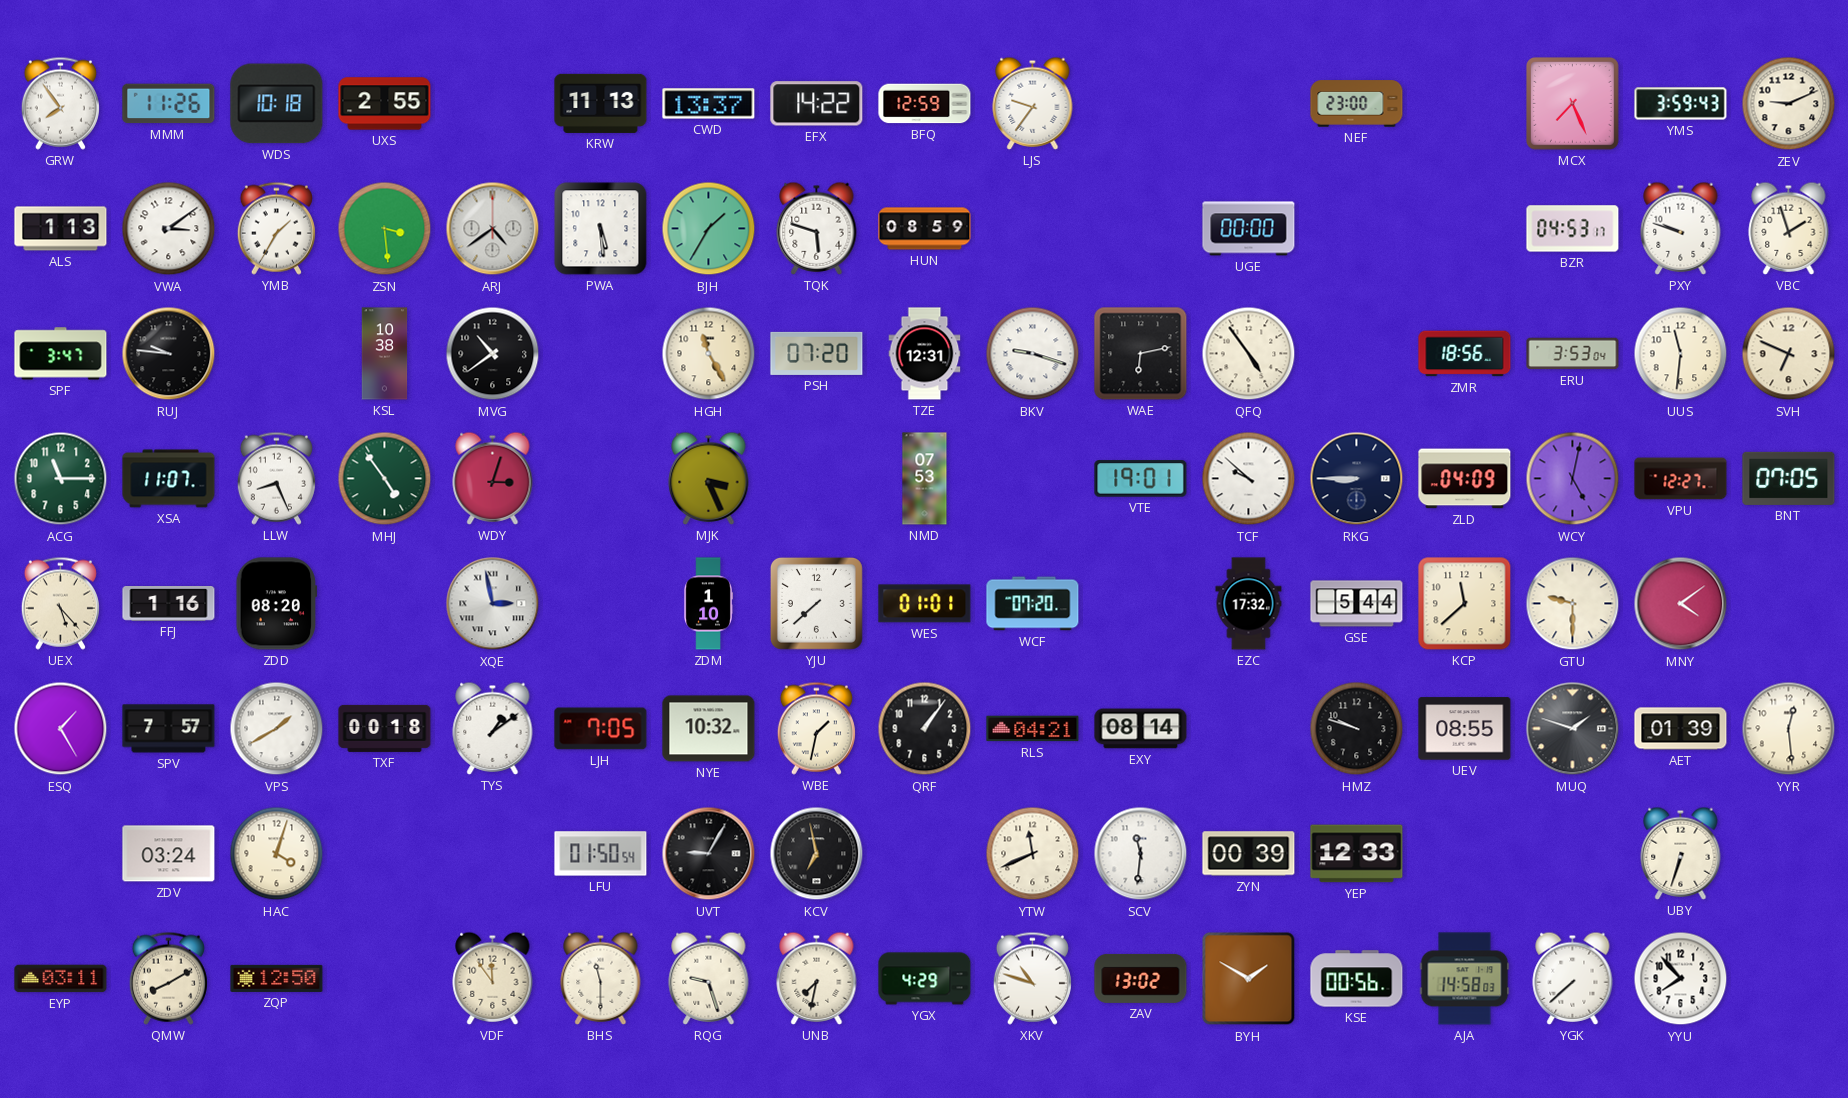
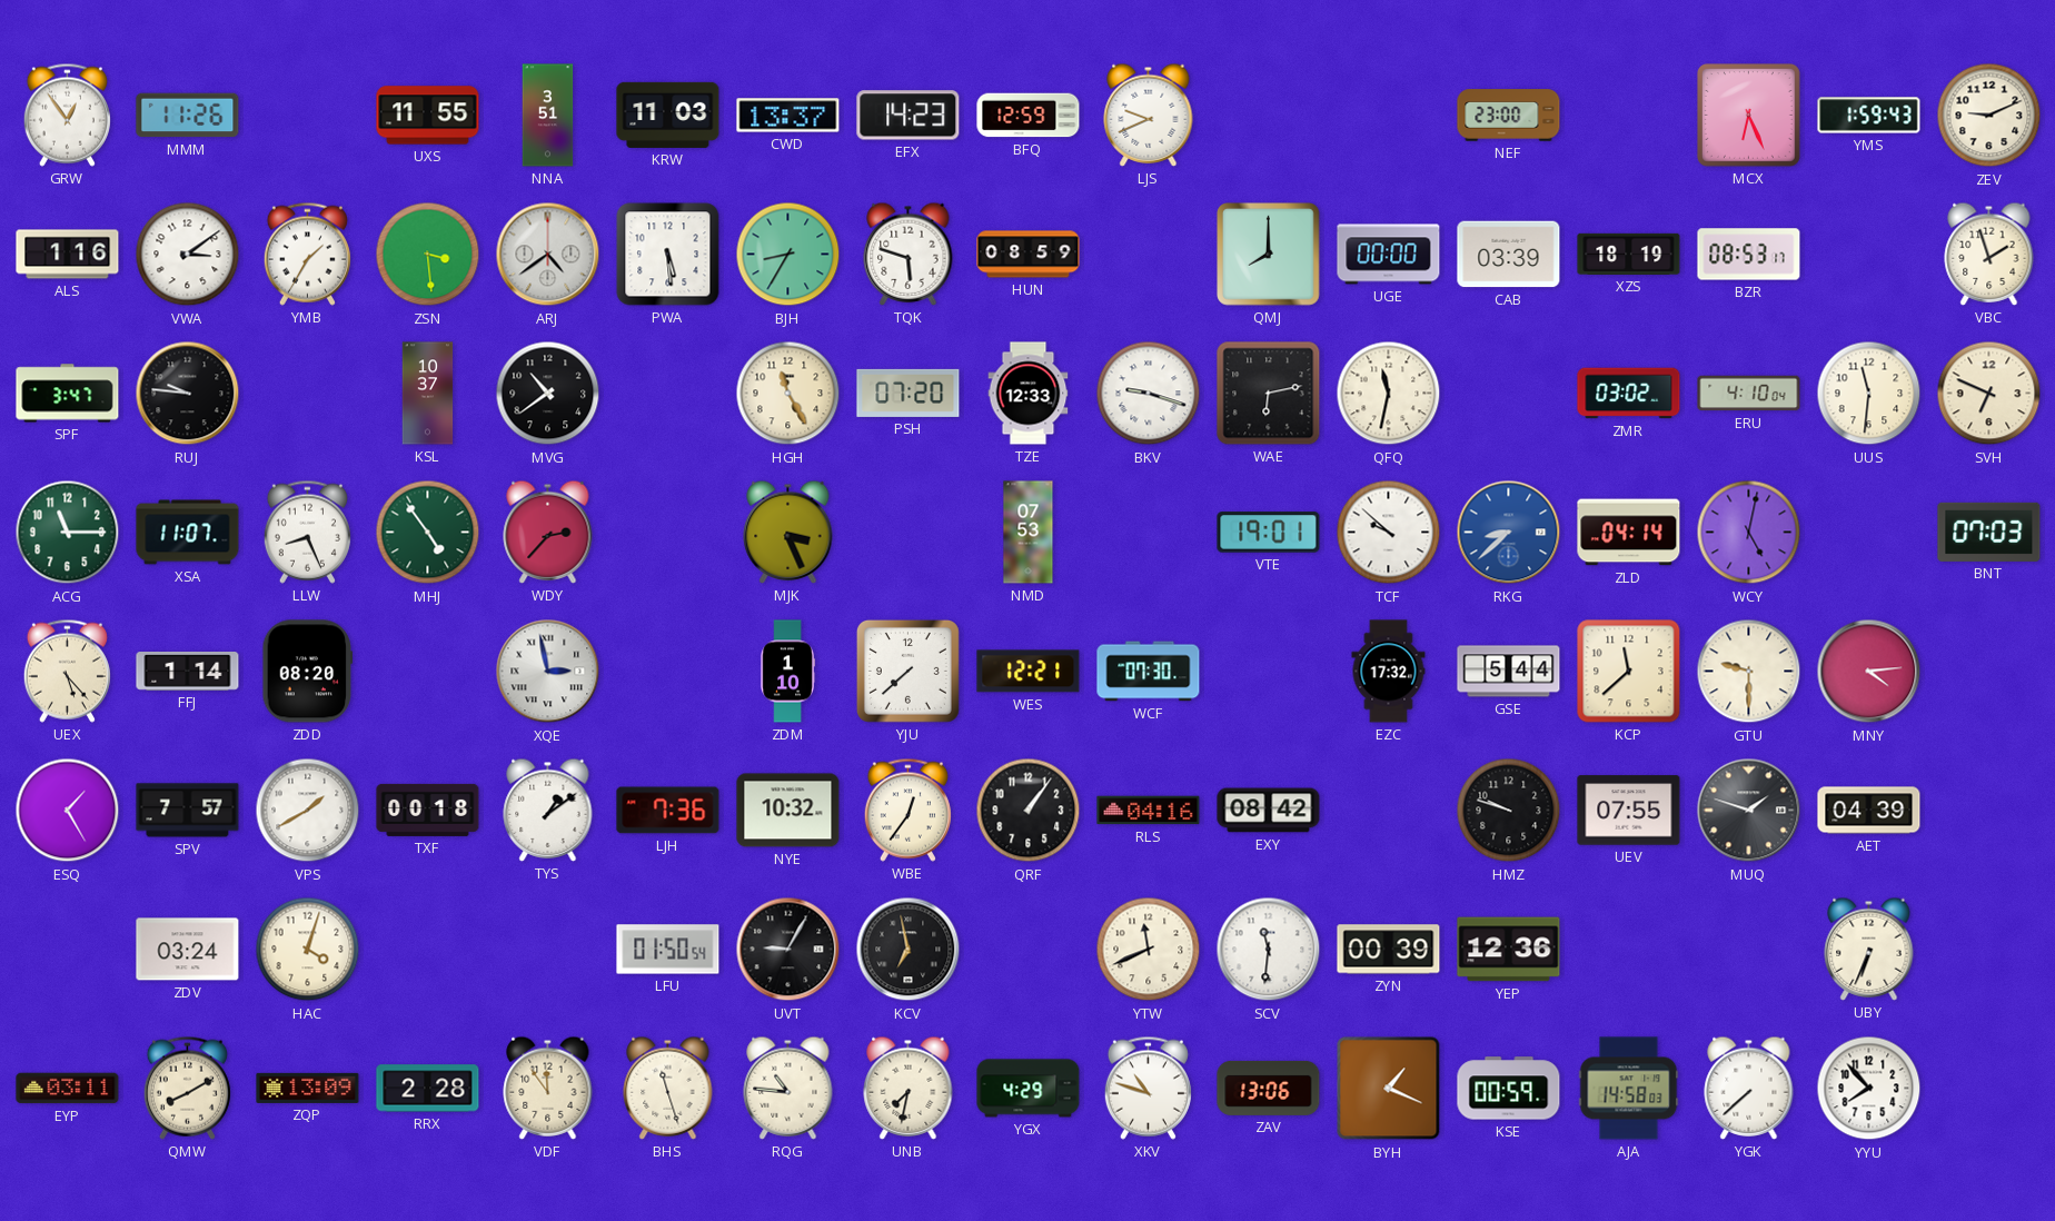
GRW: 7:54 -> 12:54
WDS: 10:18 -> none
UXS: 2:55 -> 11:55
NNA: none -> 3:51
KRW: 11:13 -> 11:03
EFX: 14:22 -> 14:23
LJS: 9:36 -> 9:41
MCX: 7:26 -> 6:26
YMS: 3:59 -> 1:59
ALS: 1:13 -> 1:16
BJH: 1:35 -> 8:35
QMJ: none -> 8:00
CAB: none -> 03:39
XZS: none -> 18:19
BZR: 04:53 -> 08:53
PXY: 9:48 -> none
KSL: 10:38 -> 10:37
TZE: 12:31 -> 12:33
QFQ: 4:54 -> 11:32
ZMR: 18:56 -> 03:02
ERU: 3:53 -> 4:10
WDY: 3:03 -> 2:37
RKG: 8:45 -> 8:38
RKG dial: navy -> blue
ZLD: 04:09 -> 04:14
VPU: 12:27 -> none
BNT: 07:05 -> 07:03
FFJ: 1:16 -> 1:14
WES: 01:01 -> 12:21
WCF: 07:20 -> 07:30
MNY: 4:09 -> 4:14
LJH: 7:05 -> 7:36
WBE: 1:32 -> 12:36
RLS: 04:21 -> 04:16
EXY: 08:14 -> 08:42
UEV: 08:55 -> 07:55
AET: 01:39 -> 04:39
YYR: 12:29 -> none
YEP: 12:33 -> 12:36
UBY: 6:33 -> 6:34
ZQP: 12:50 -> 13:09
RRX: none -> 2:28
BHS: 11:30 -> 11:27
RQG: 9:27 -> 10:46
ZAV: 13:02 -> 13:06
BYH: 1:50 -> 1:19
KSE: 00:56 -> 00:59
